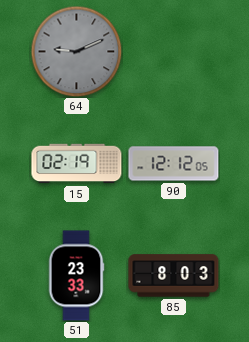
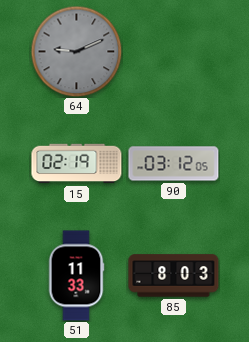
90: 12:12 -> 03:12
51: 23:33 -> 11:33
